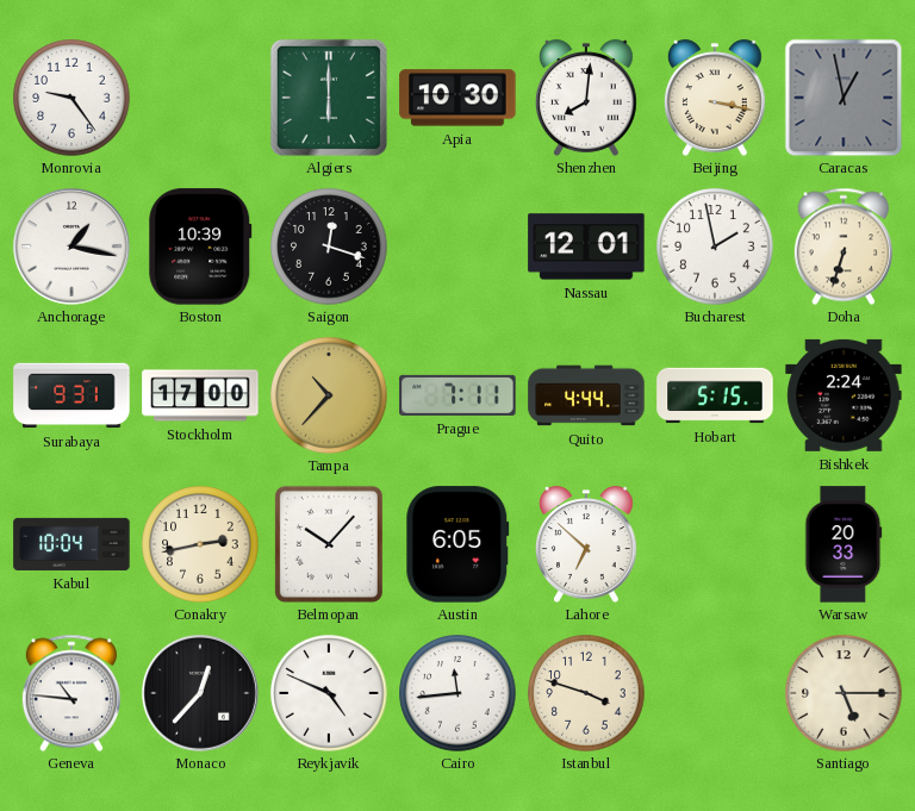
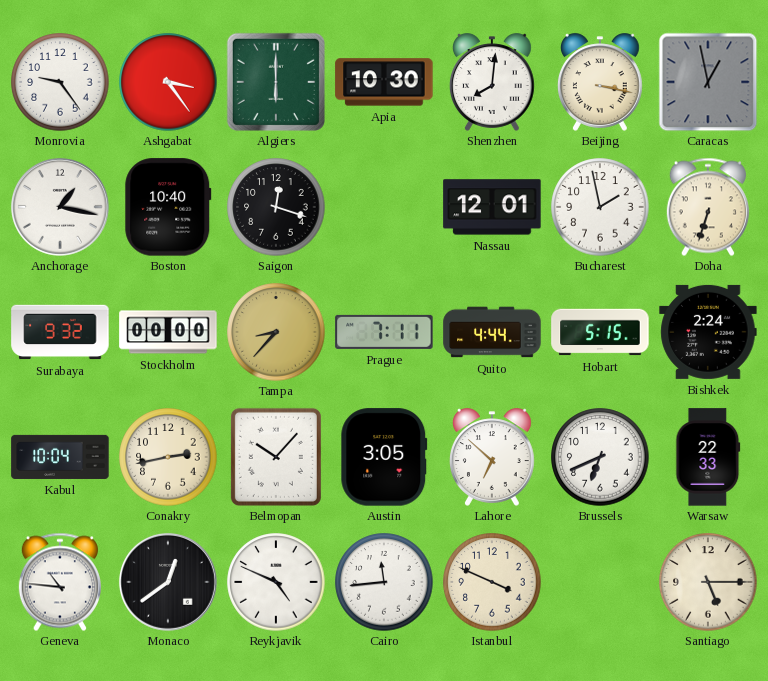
Ashgabat: none -> 3:24
Boston: 10:39 -> 10:40
Surabaya: 9:31 -> 9:32
Stockholm: 17:00 -> 00:00
Tampa: 10:37 -> 8:37
Austin: 6:05 -> 3:05
Brussels: none -> 6:41
Warsaw: 20:33 -> 22:33
Monaco: 12:37 -> 12:39
Istanbul: 3:48 -> 3:49
